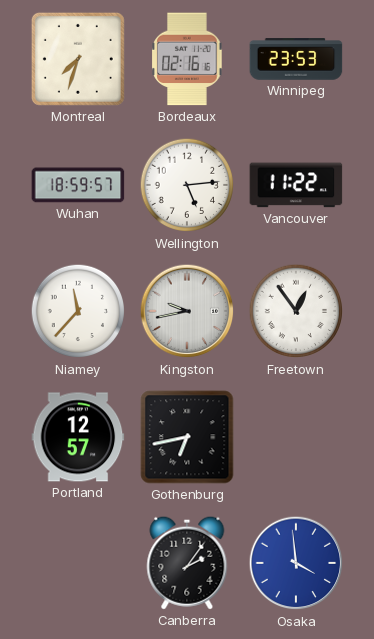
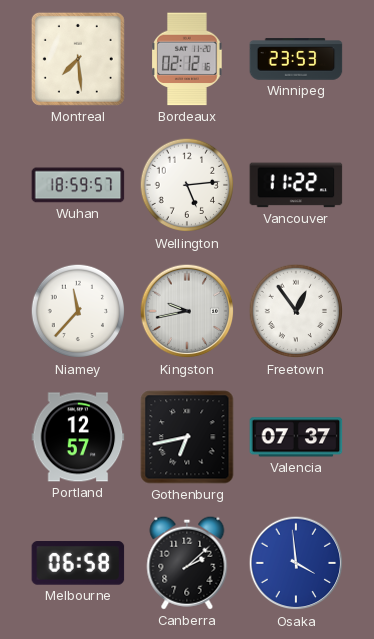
Montreal: 7:33 -> 7:29
Bordeaux: 02:16 -> 02:12
Valencia: none -> 07:37
Melbourne: none -> 06:58
Canberra: 2:06 -> 2:08
